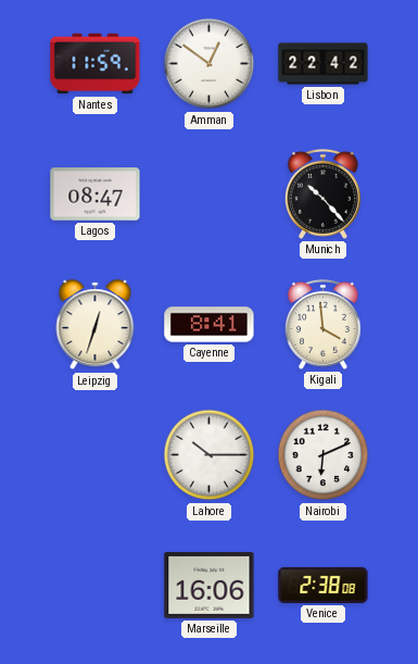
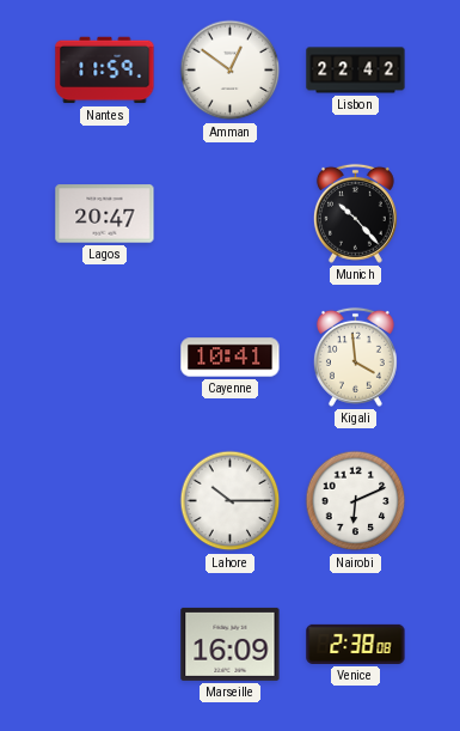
Lagos: 08:47 -> 20:47
Leipzig: 12:33 -> none
Cayenne: 8:41 -> 10:41
Marseille: 16:06 -> 16:09
